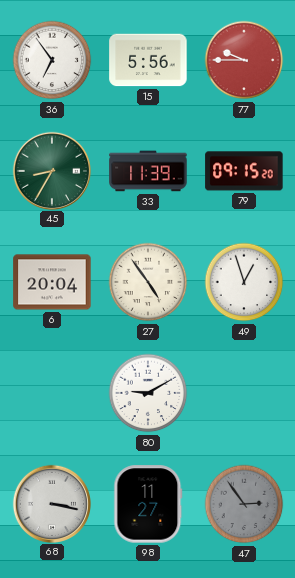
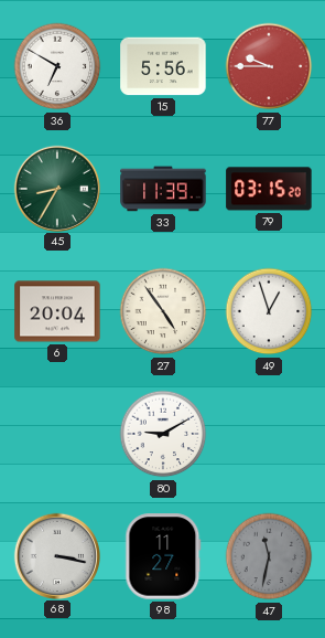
36: 6:54 -> 6:50
79: 09:15 -> 03:15
47: 2:54 -> 11:32
